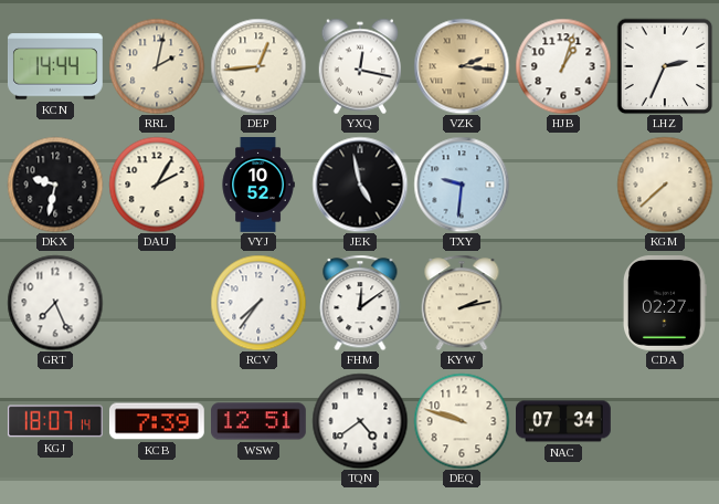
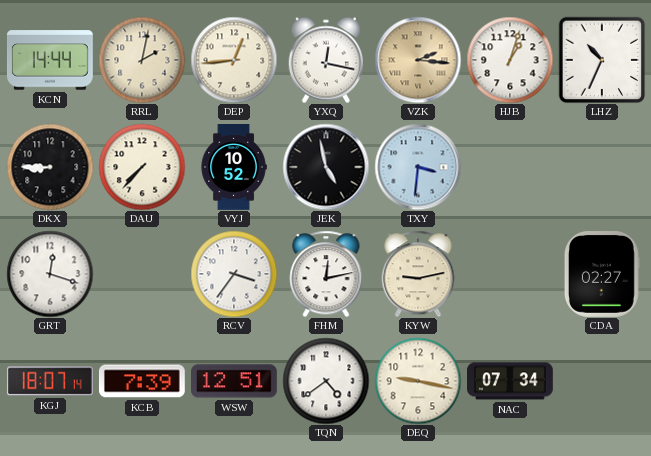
LHZ: 2:34 -> 10:34
DKX: 9:32 -> 8:45
DAU: 2:05 -> 7:37
TXY: 9:31 -> 3:31
KGM: 7:38 -> none
GRT: 7:26 -> 12:18
RCV: 7:36 -> 3:36
FHM: 12:09 -> 12:13
KYW: 2:13 -> 9:13
DEQ: 9:48 -> 9:17
